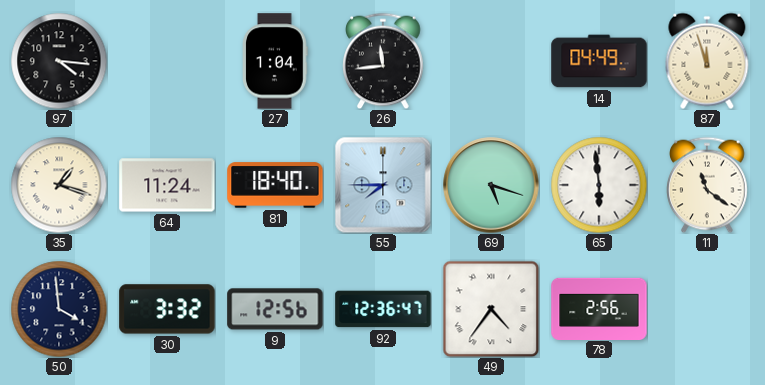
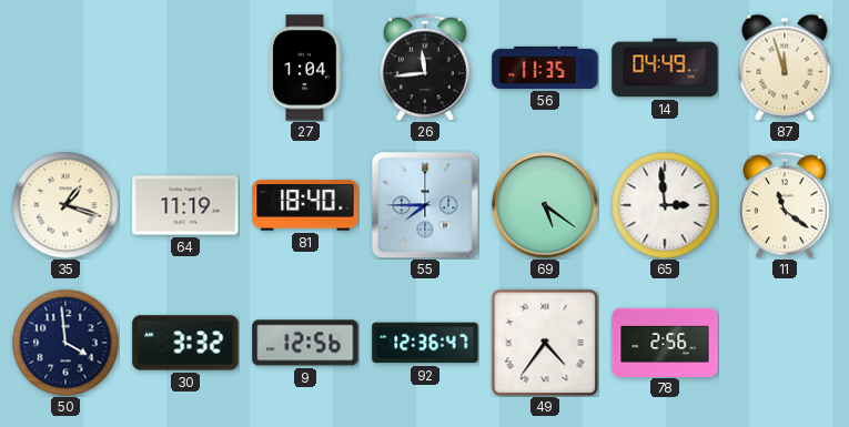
97: 4:16 -> none
56: none -> 11:35
64: 11:24 -> 11:19
69: 5:18 -> 5:21
65: 5:59 -> 2:59
